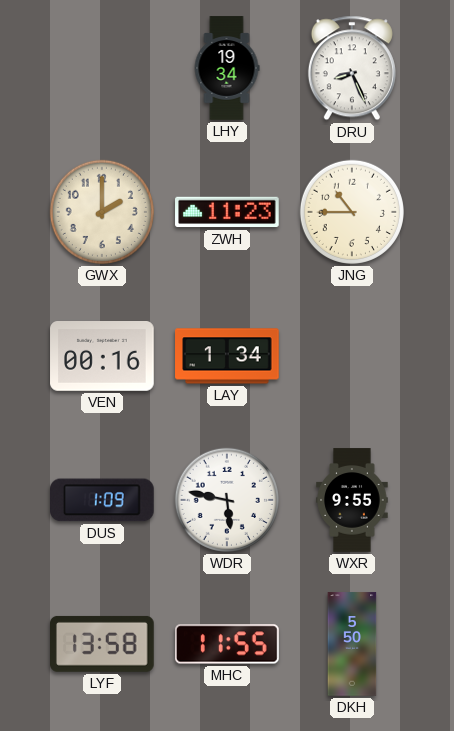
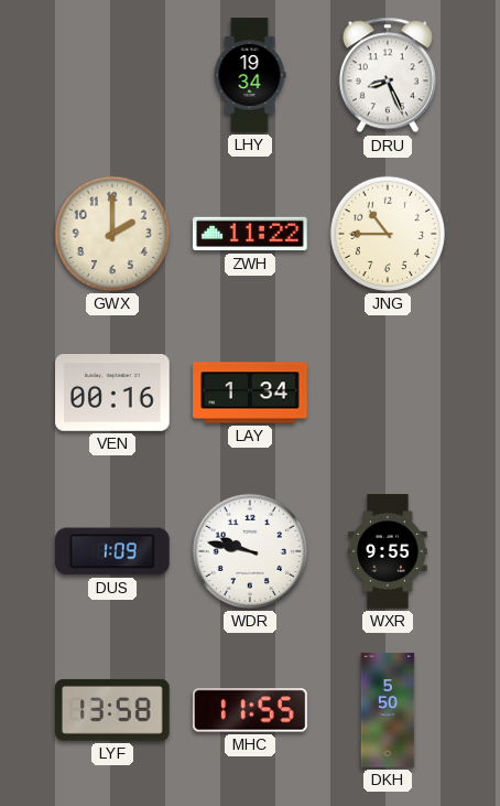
ZWH: 11:23 -> 11:22
WDR: 5:47 -> 9:47
